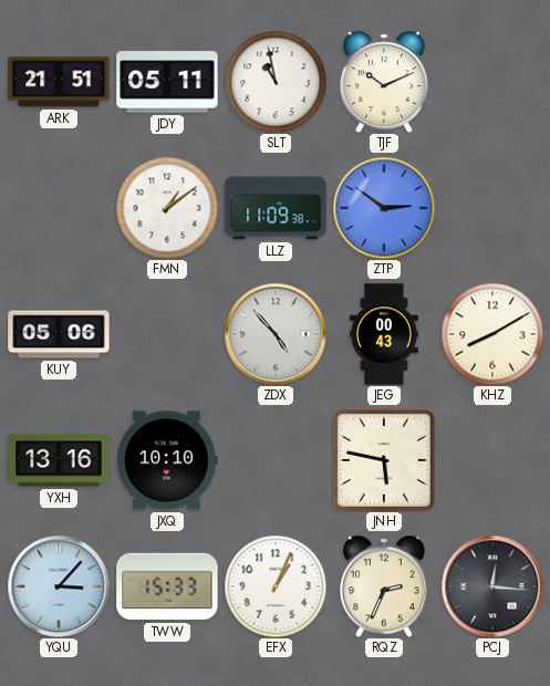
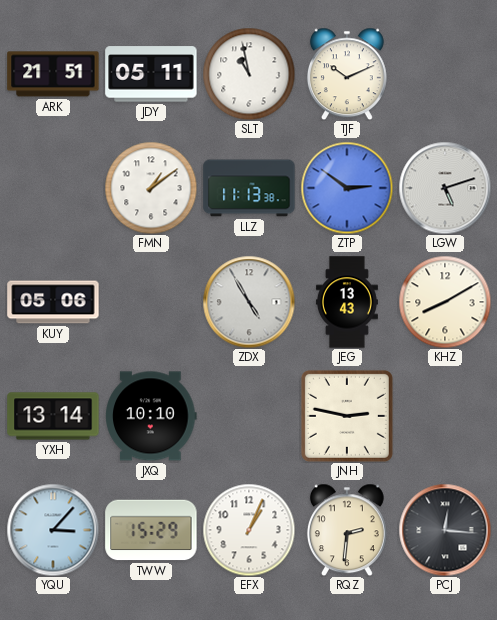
LLZ: 11:09 -> 11:13
LGW: none -> 5:12
ZDX: 4:53 -> 4:55
JEG: 00:43 -> 13:43
YXH: 13:16 -> 13:14
JNH: 5:47 -> 2:47
TWW: 15:33 -> 15:29
RQZ: 2:34 -> 2:31
